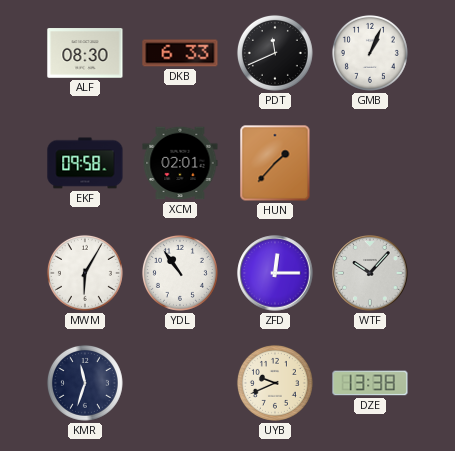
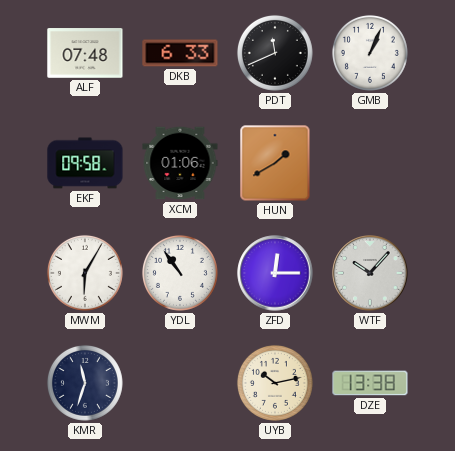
ALF: 08:30 -> 07:48
XCM: 02:01 -> 01:06
HUN: 1:37 -> 1:40
UYB: 9:41 -> 10:13
